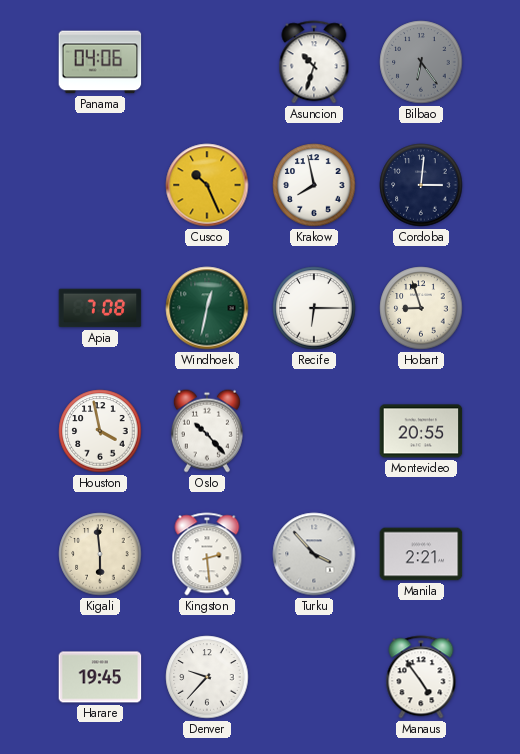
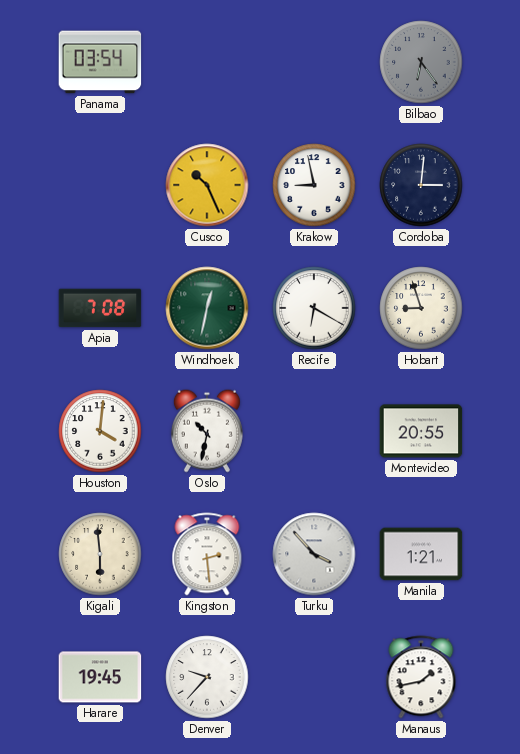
Panama: 04:06 -> 03:54
Asuncion: 10:33 -> none
Krakow: 7:58 -> 8:58
Recife: 6:15 -> 6:20
Houston: 3:58 -> 4:01
Oslo: 10:23 -> 10:32
Manila: 2:21 -> 1:21
Manaus: 4:54 -> 1:43
